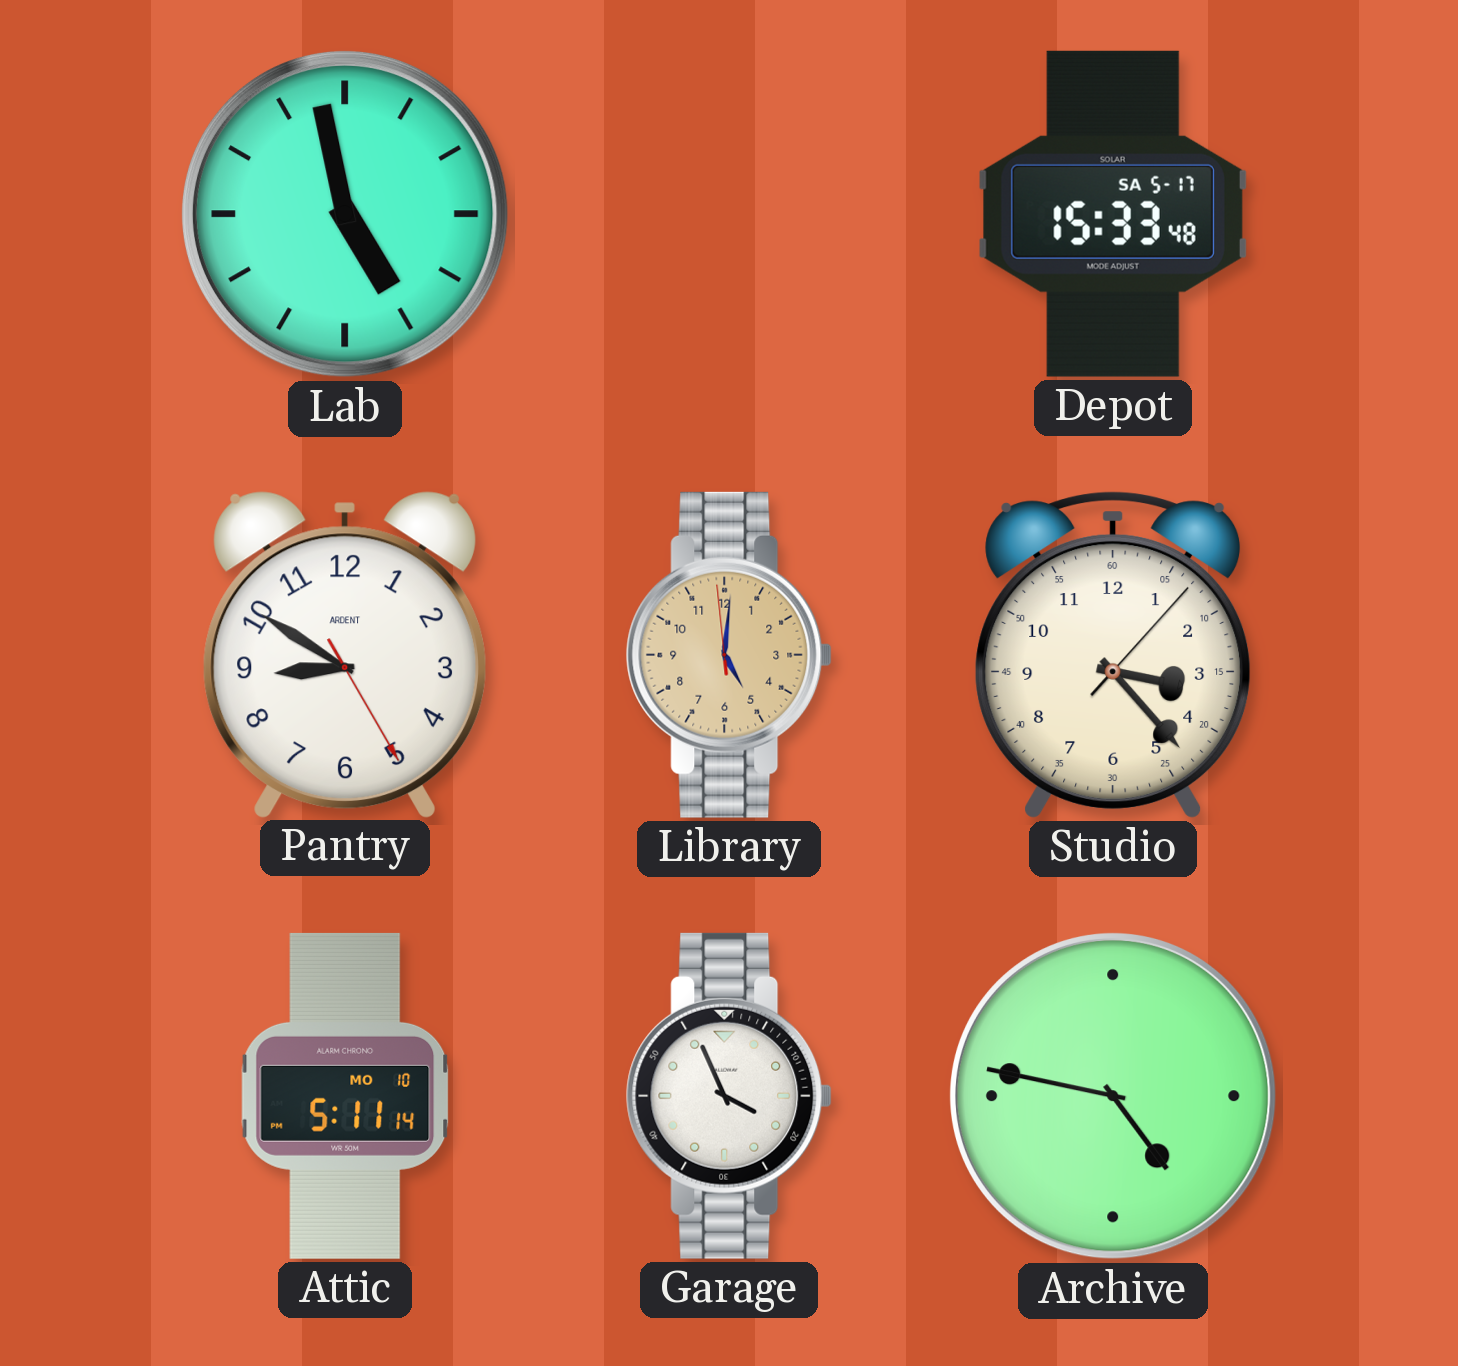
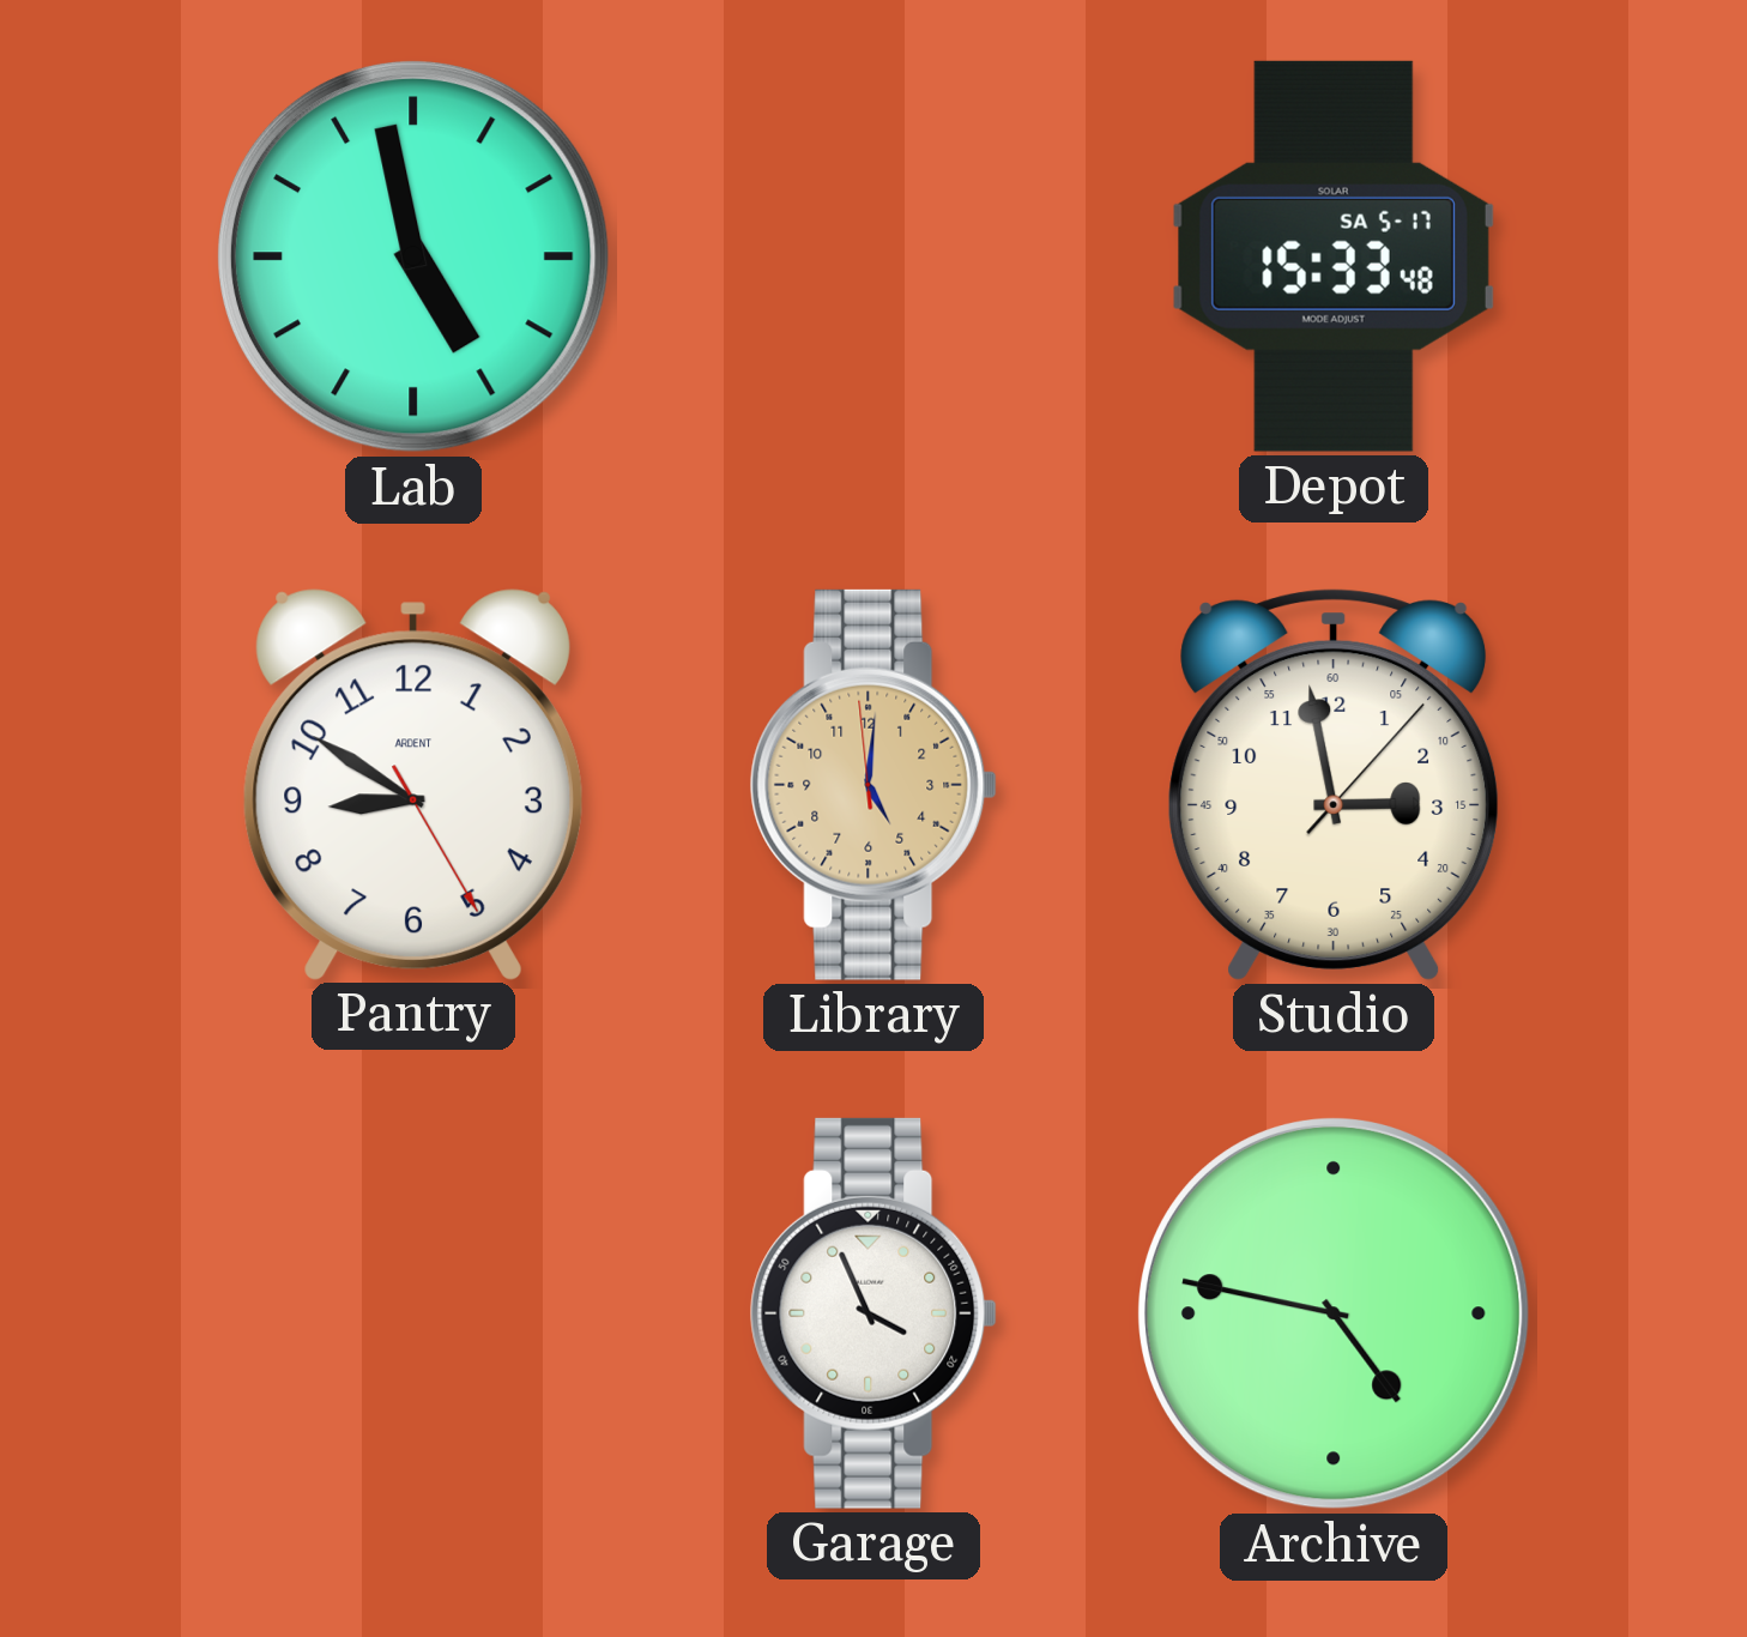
Studio: 3:23 -> 2:58
Attic: 5:11 -> none
